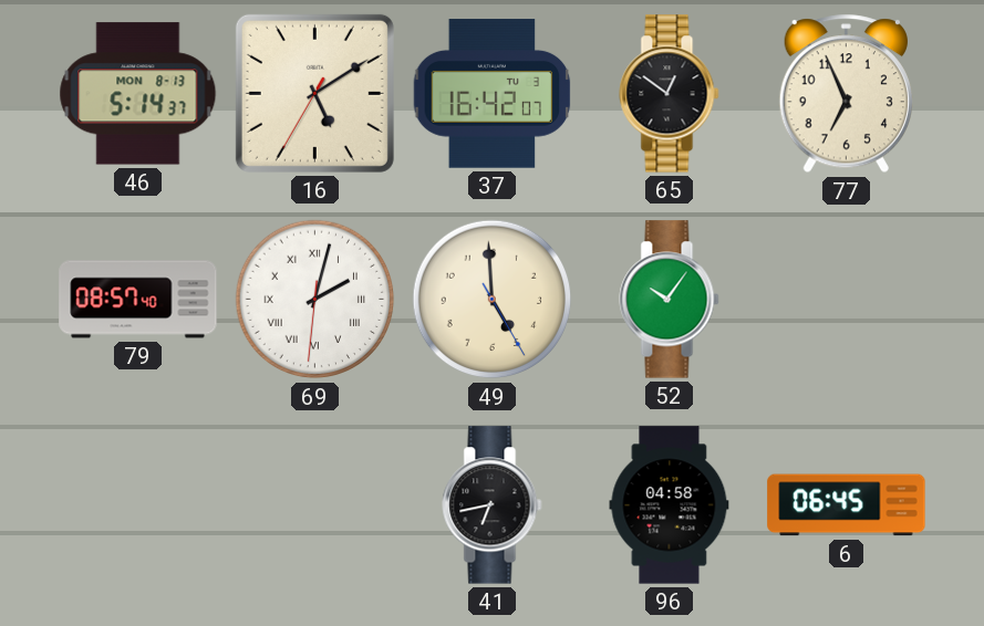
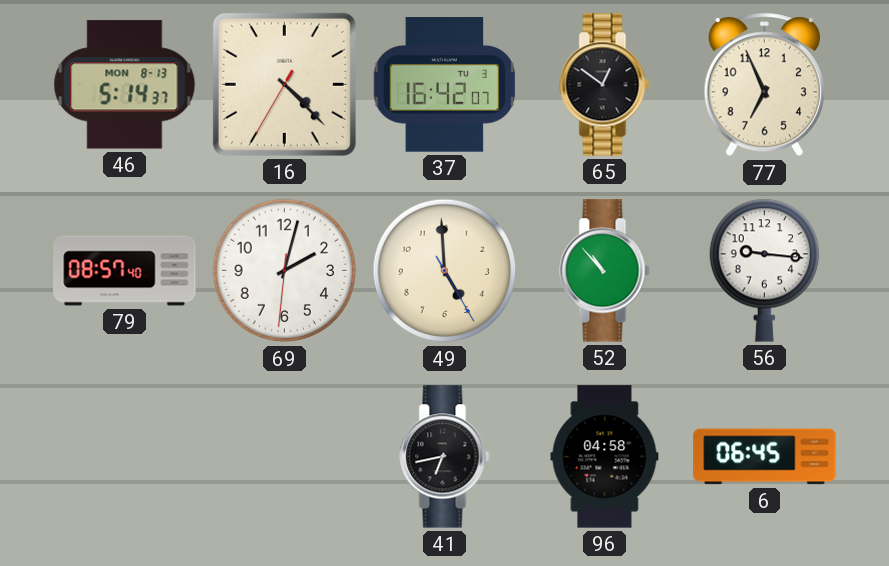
16: 5:09 -> 4:22
69 numerals: Roman -> Arabic
52: 10:06 -> 10:53
56: none -> 9:16
